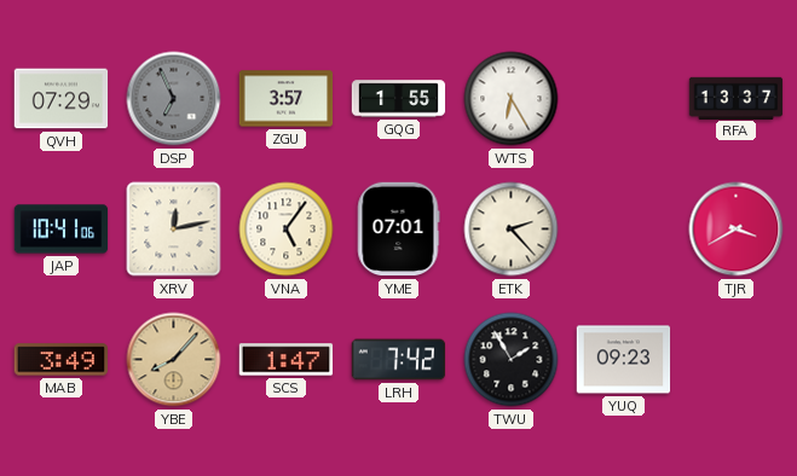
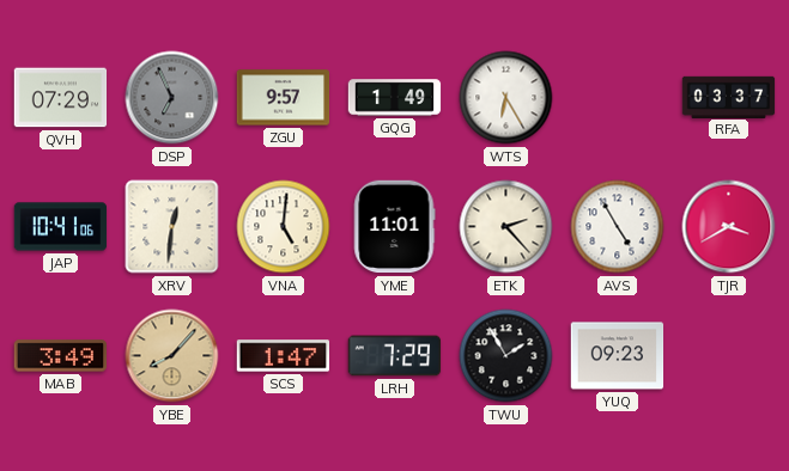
ZGU: 3:57 -> 9:57
GQG: 1:55 -> 1:49
RFA: 13:37 -> 03:37
XRV: 12:13 -> 12:31
VNA: 5:06 -> 5:01
YME: 07:01 -> 11:01
AVS: none -> 4:55
LRH: 7:42 -> 7:29
